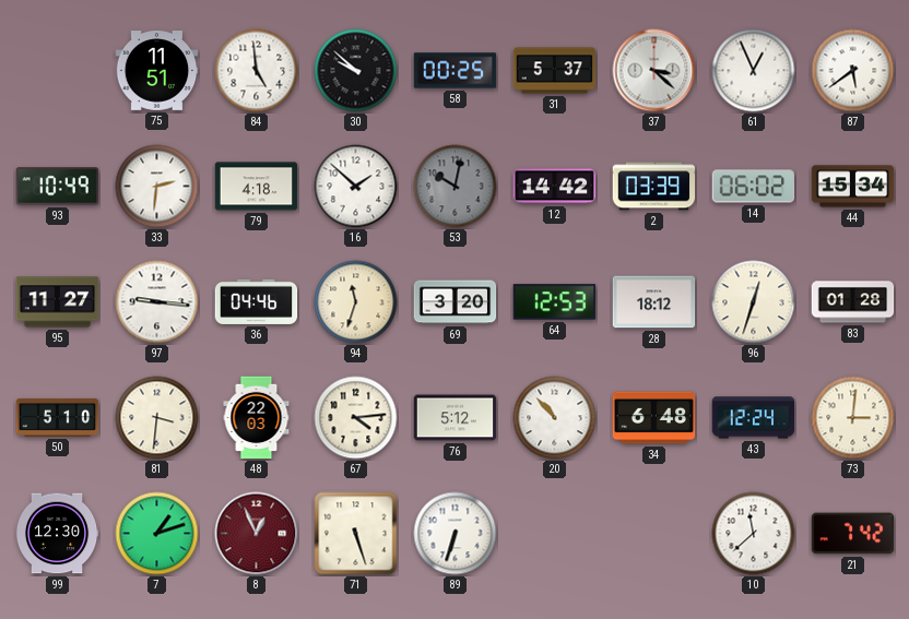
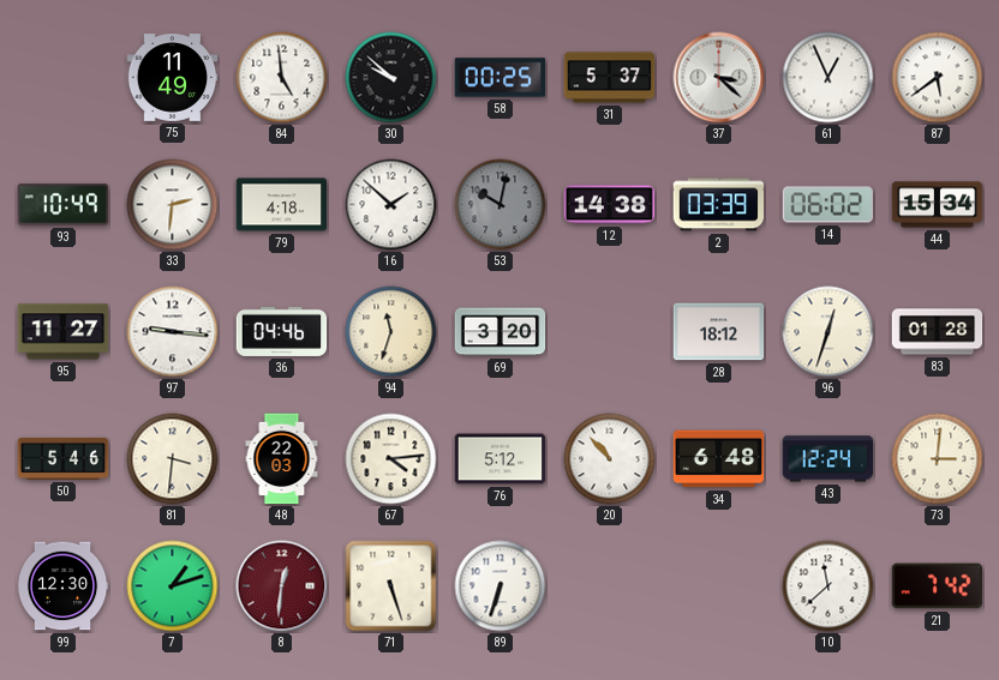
75: 11:51 -> 11:49
12: 14:42 -> 14:38
64: 12:53 -> none
50: 5:10 -> 5:46
8: 12:56 -> 12:31
